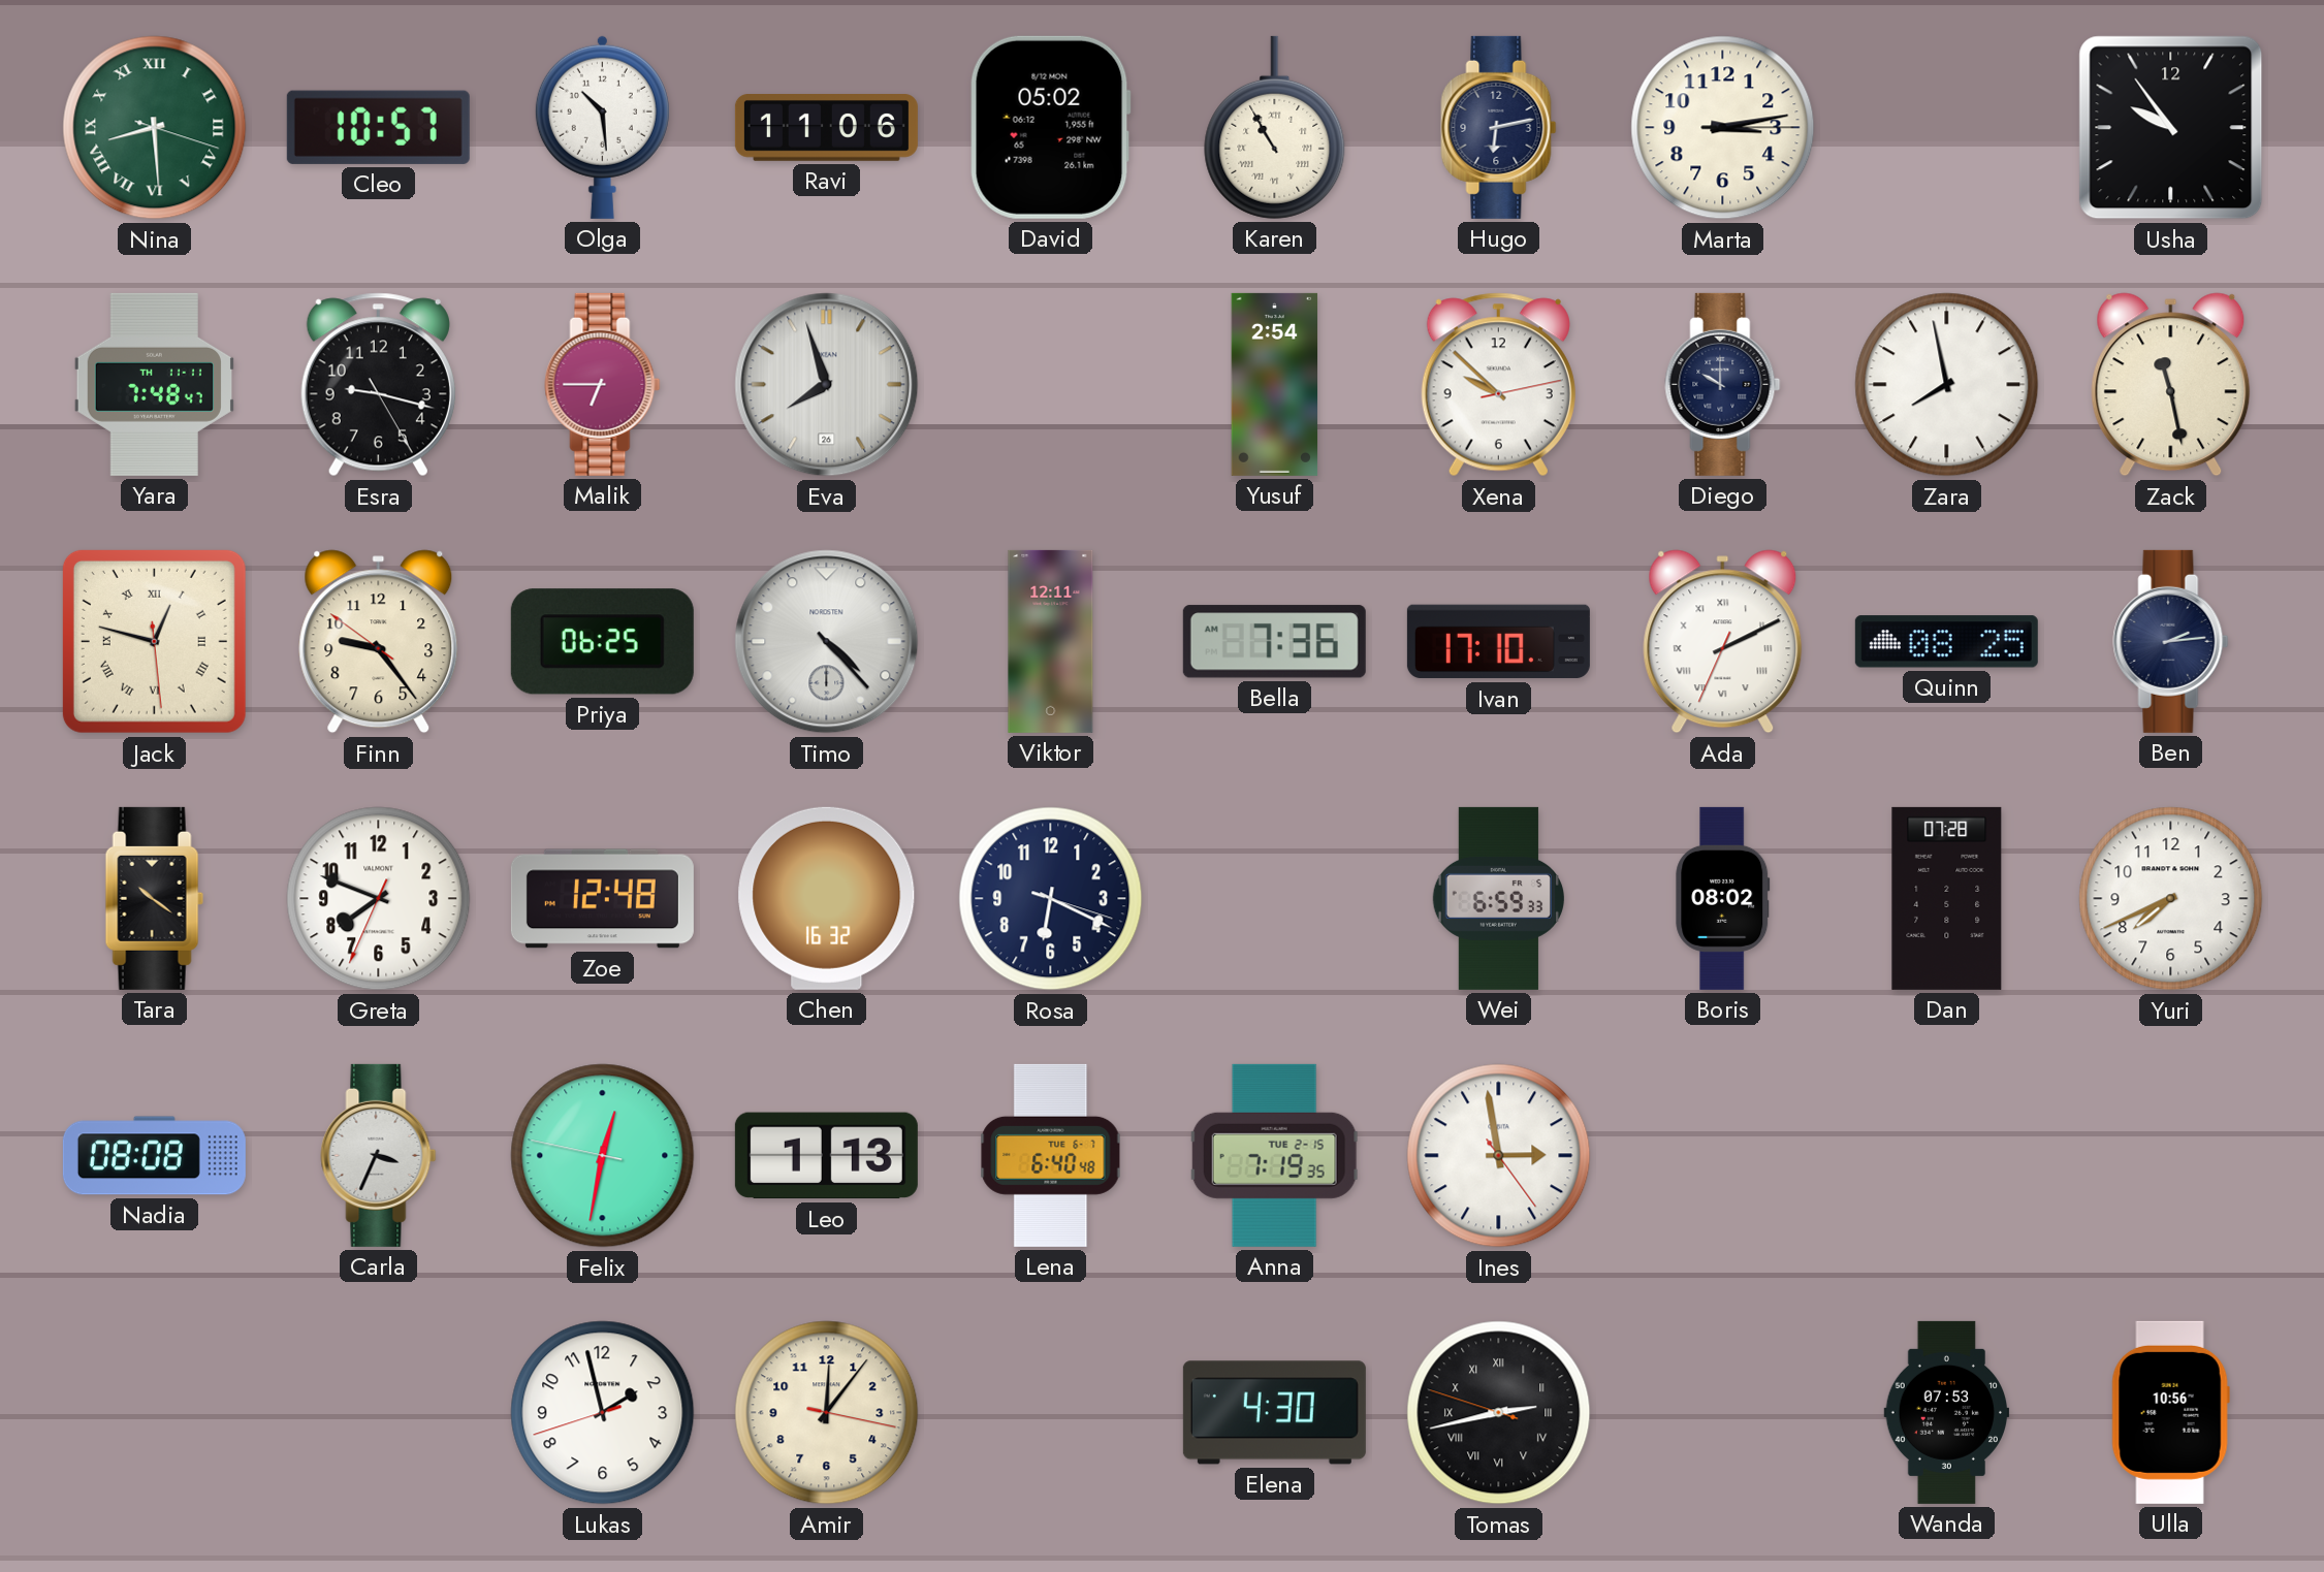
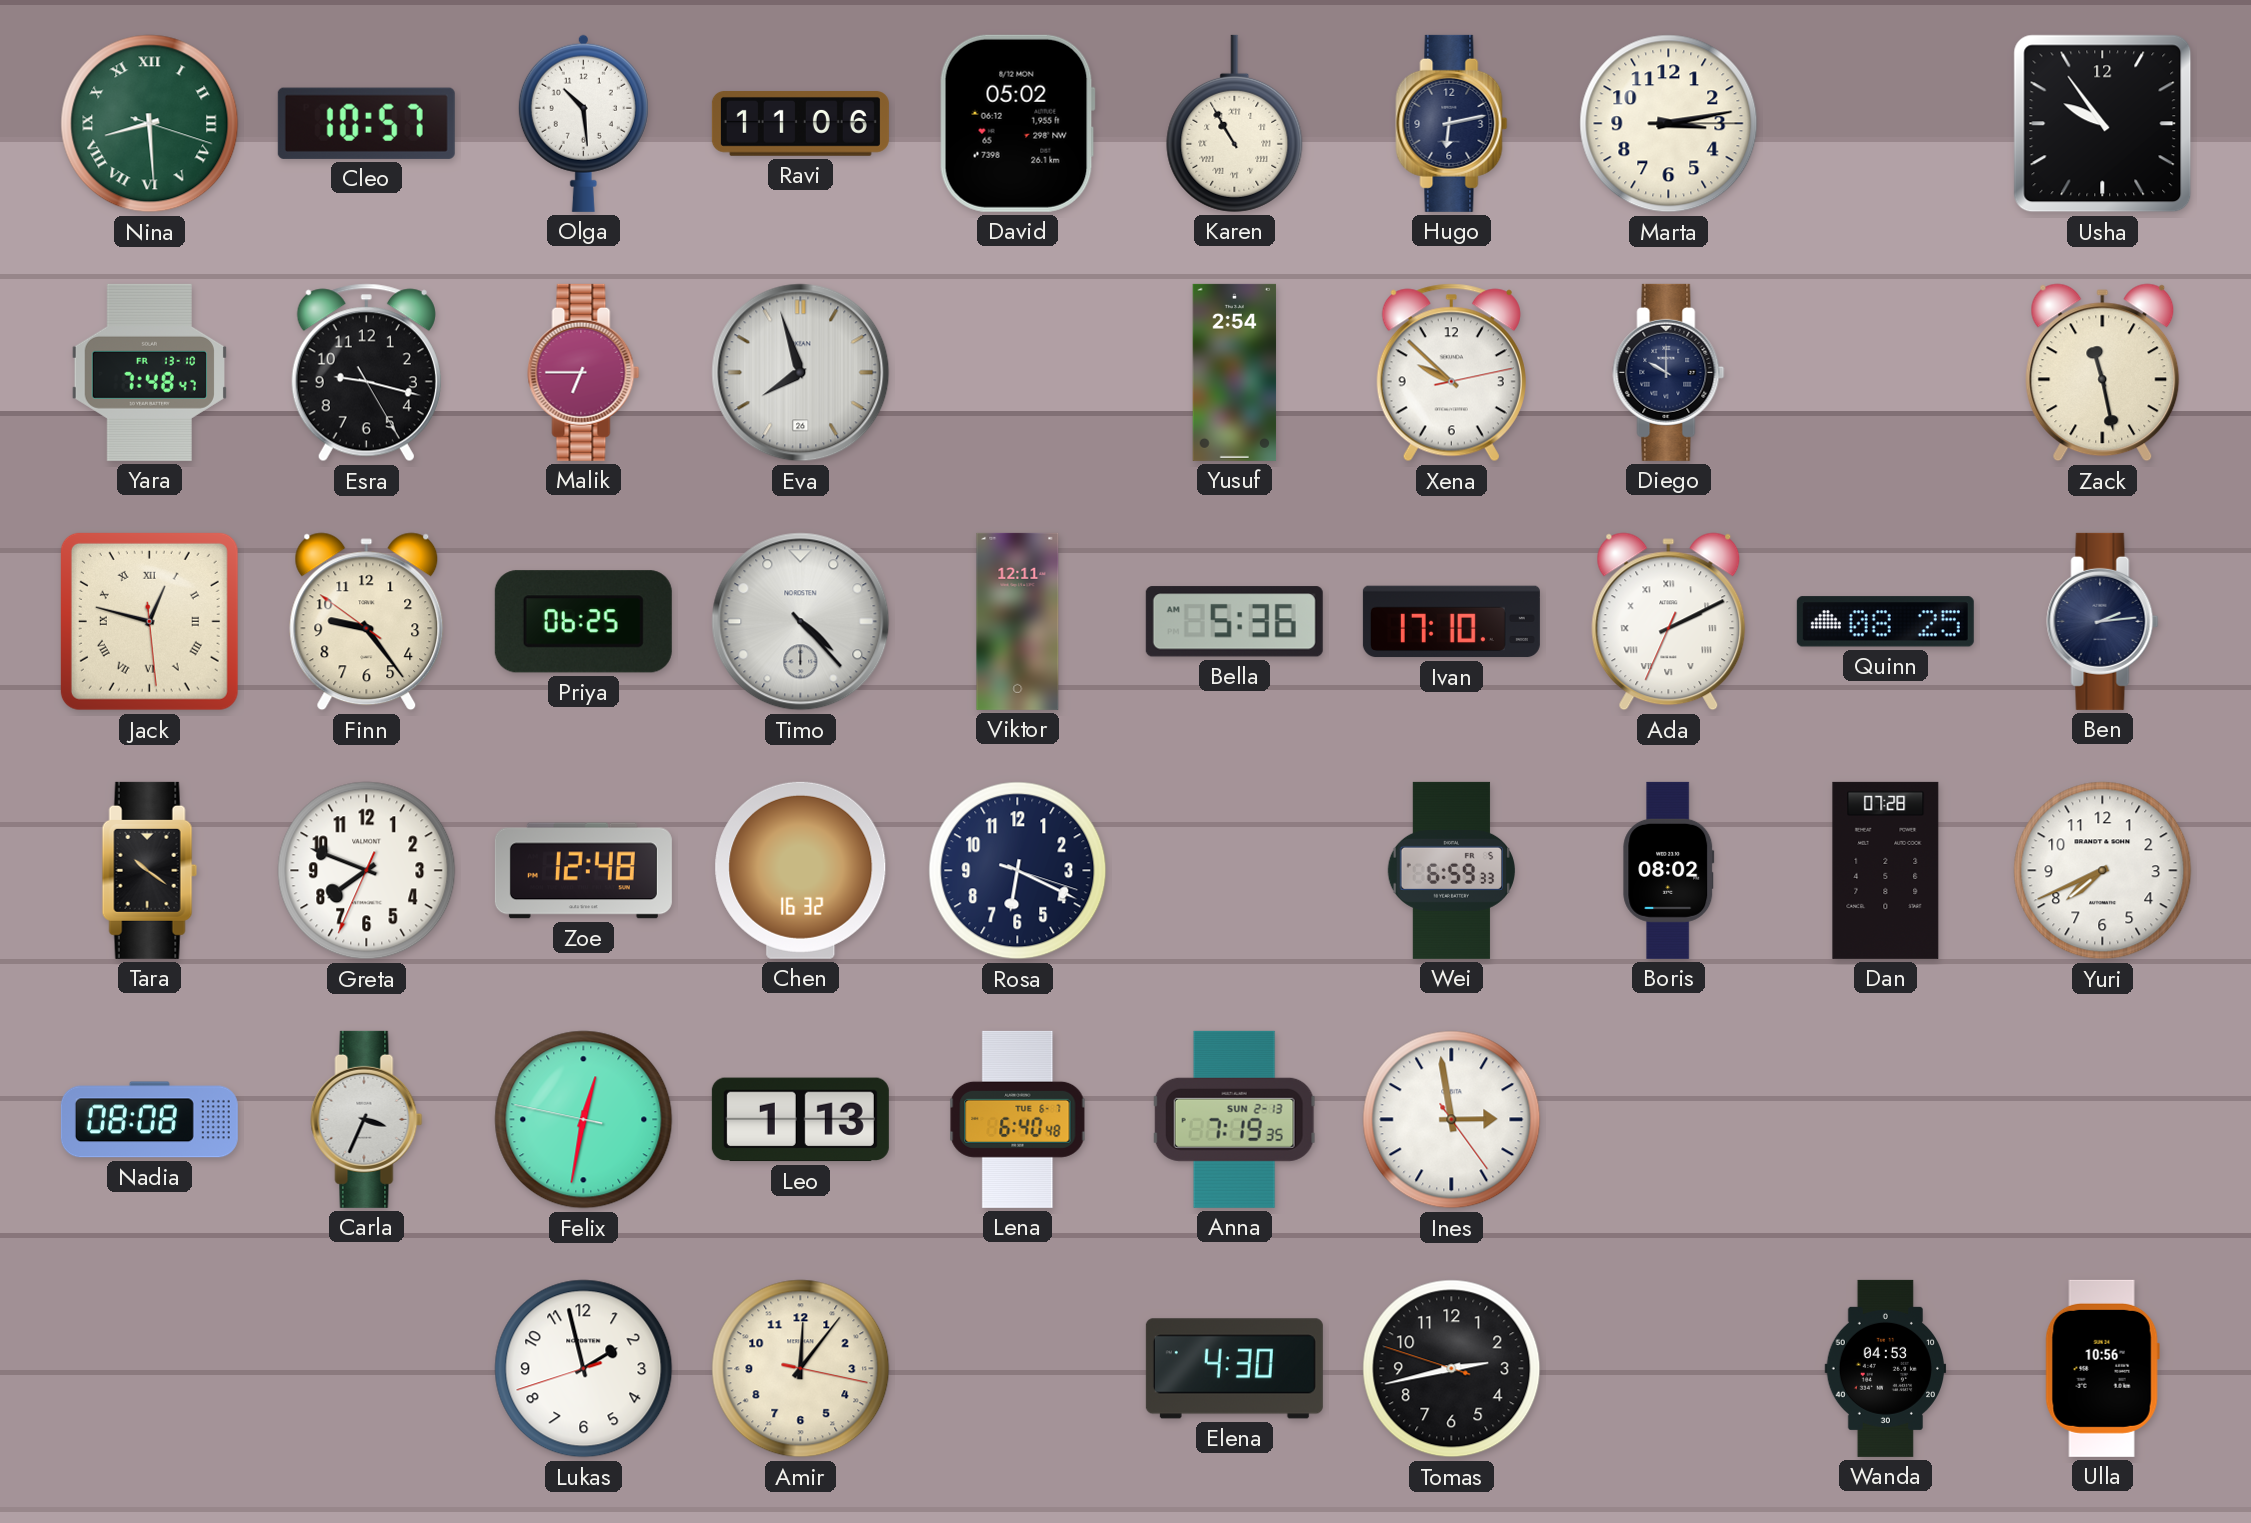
Yara date: TH 11-11 -> FR 13-10
Zara: 7:58 -> none
Bella: 7:36 -> 5:36
Anna date: TUE 2-15 -> SUN 2-13
Tomas numerals: Roman -> Arabic
Wanda: 07:53 -> 04:53
